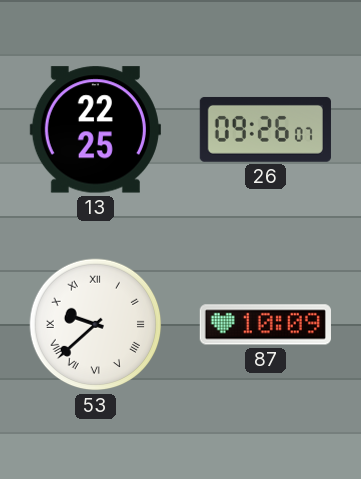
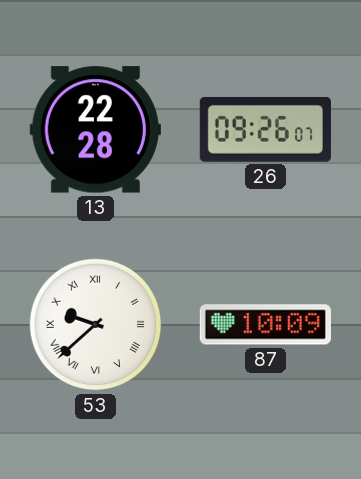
13: 22:25 -> 22:28
